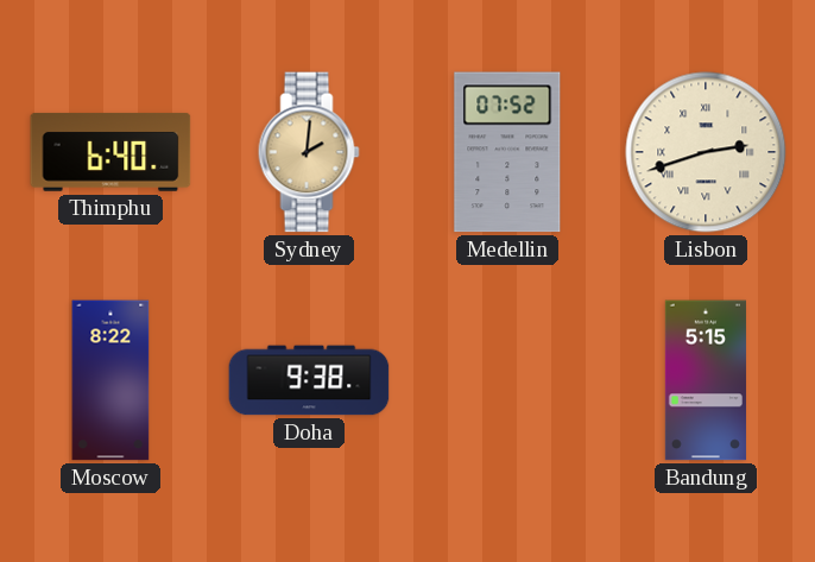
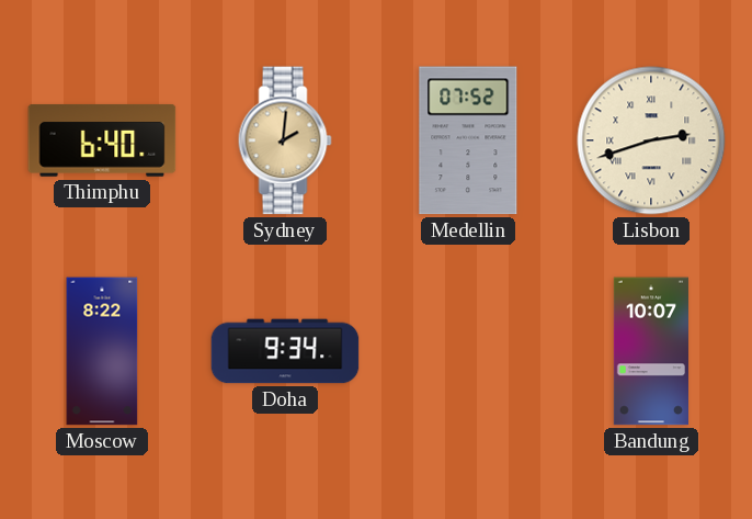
Doha: 9:38 -> 9:34
Bandung: 5:15 -> 10:07
